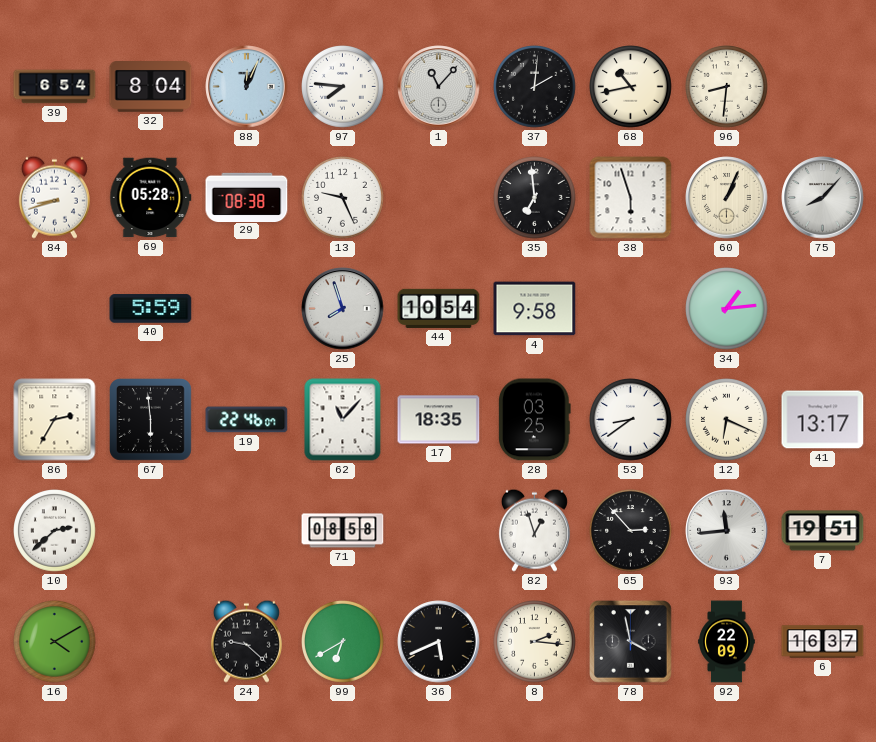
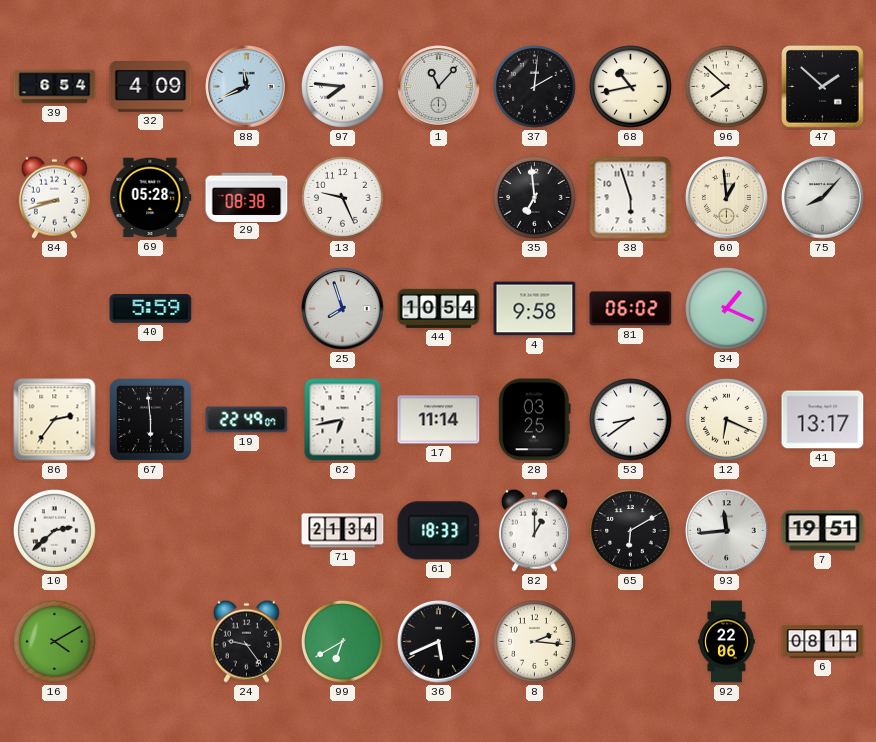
32: 8:04 -> 4:09
88: 12:04 -> 11:41
96: 8:31 -> 7:52
47: none -> 1:52
60: 1:04 -> 12:59
81: none -> 06:02
34: 1:14 -> 1:19
86: 2:35 -> 2:36
19: 22:46 -> 22:49
62: 11:07 -> 6:43
17: 18:35 -> 11:14
71: 08:58 -> 21:34
61: none -> 18:33
82: 12:57 -> 1:00
65: 2:53 -> 6:10
24: 9:22 -> 9:24
78: 3:58 -> none
92: 22:09 -> 22:06
6: 16:37 -> 08:11
